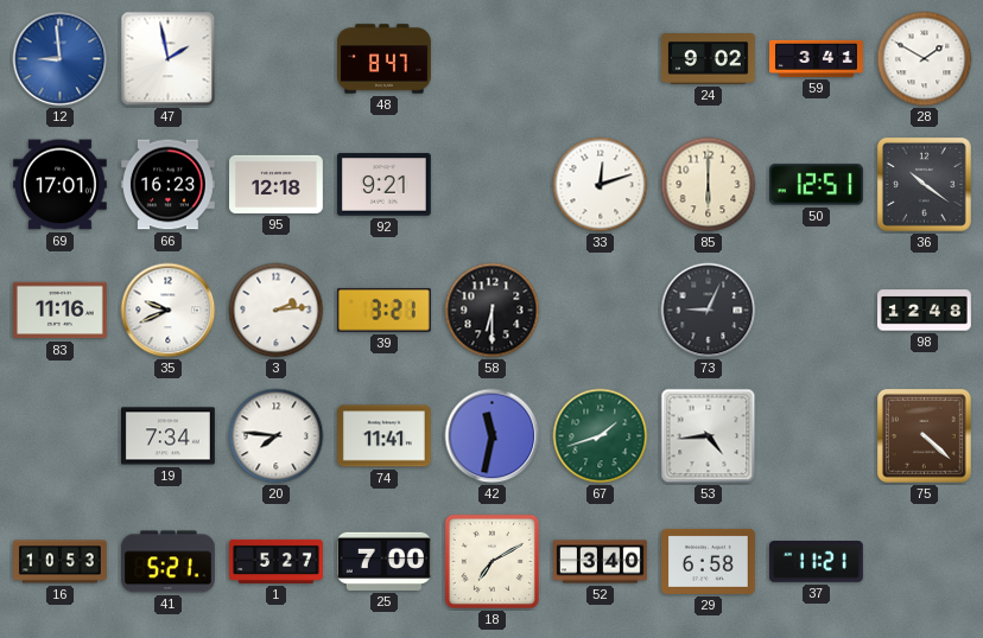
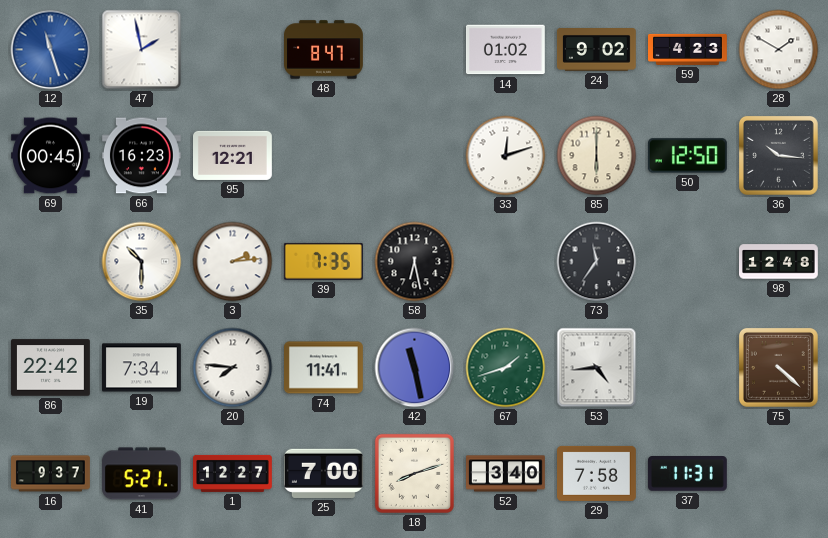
12: 8:59 -> 11:27
14: none -> 01:02
59: 3:41 -> 4:23
69: 17:01 -> 00:45
95: 12:18 -> 12:21
92: 9:21 -> none
50: 12:51 -> 12:50
36: 10:21 -> 10:16
83: 11:16 -> none
35: 9:41 -> 10:30
39: 3:21 -> 7:35
58: 6:30 -> 6:28
73: 9:04 -> 11:36
86: none -> 22:42
42: 11:32 -> 11:28
16: 10:53 -> 9:37
1: 5:27 -> 12:27
18: 7:10 -> 8:12
29: 6:58 -> 7:58
37: 11:21 -> 11:31
